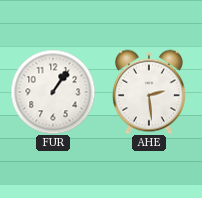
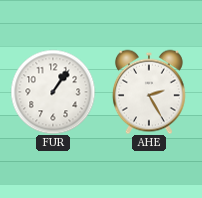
AHE: 2:29 -> 2:25
